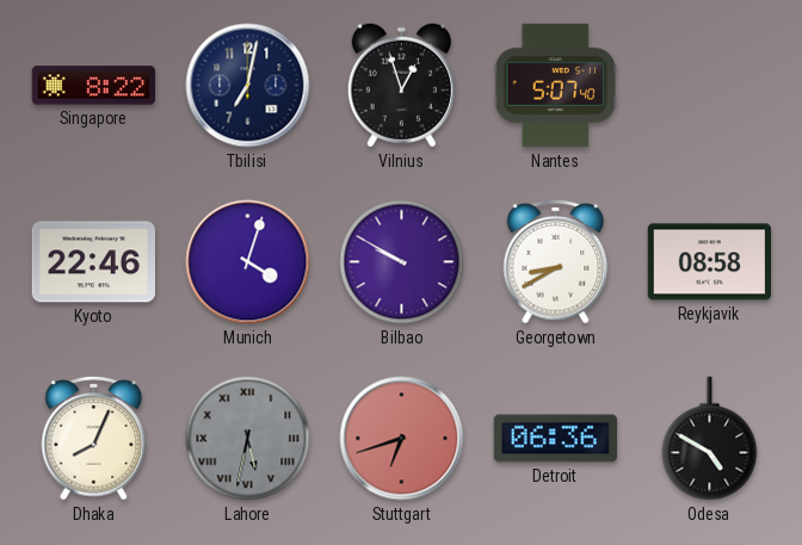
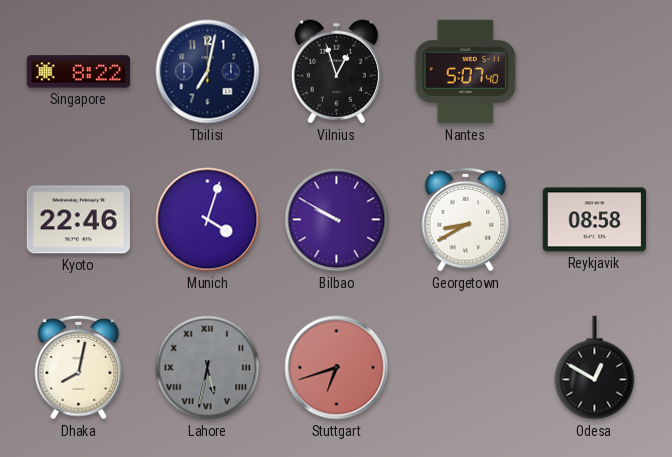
Dhaka: 8:04 -> 8:02
Detroit: 06:36 -> none
Odesa: 4:50 -> 12:50
